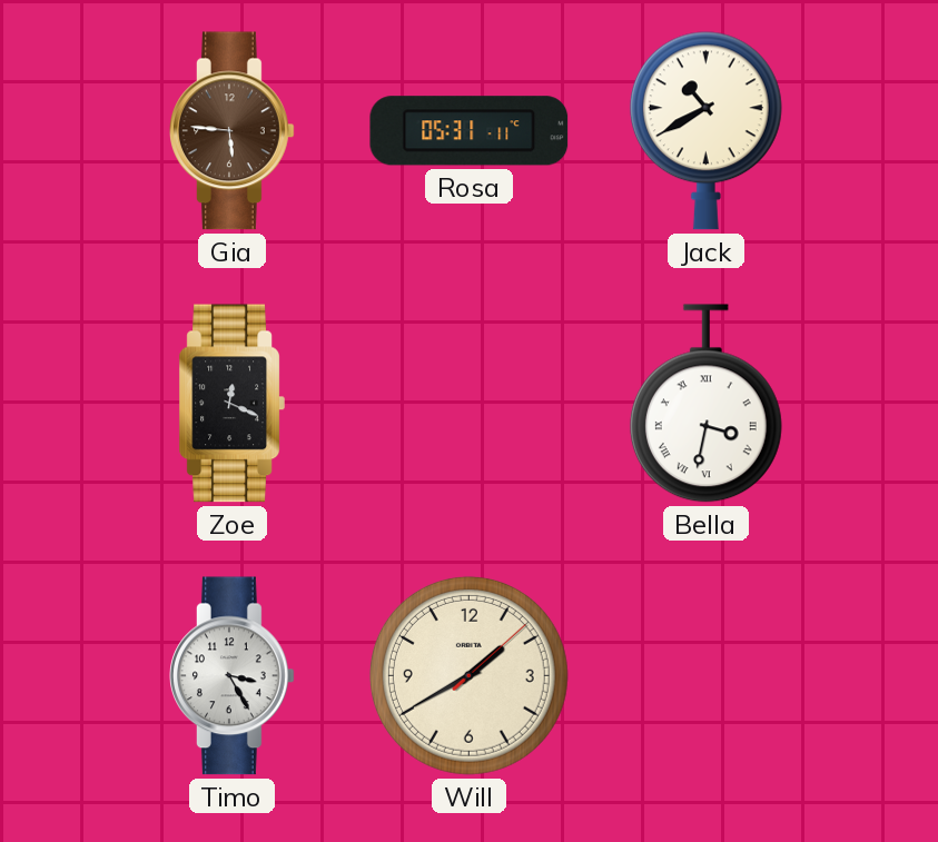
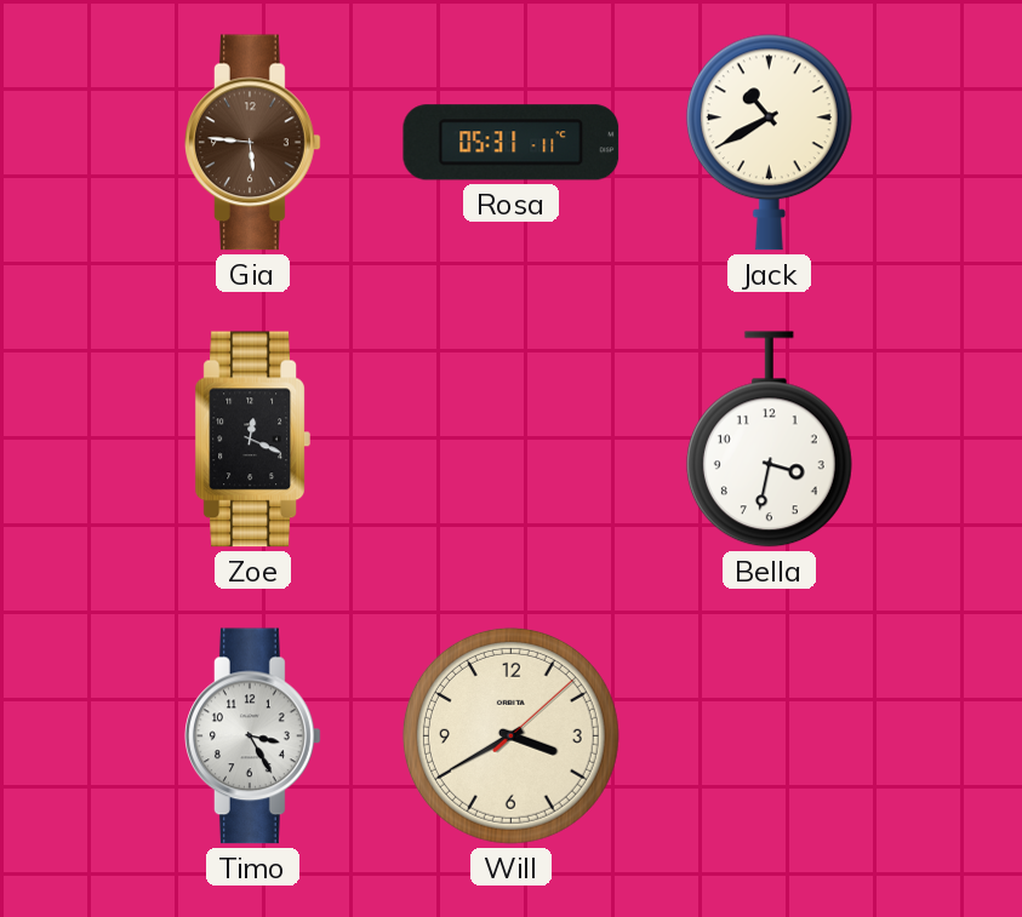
Bella numerals: Roman -> Arabic
Will: 1:40 -> 3:40
